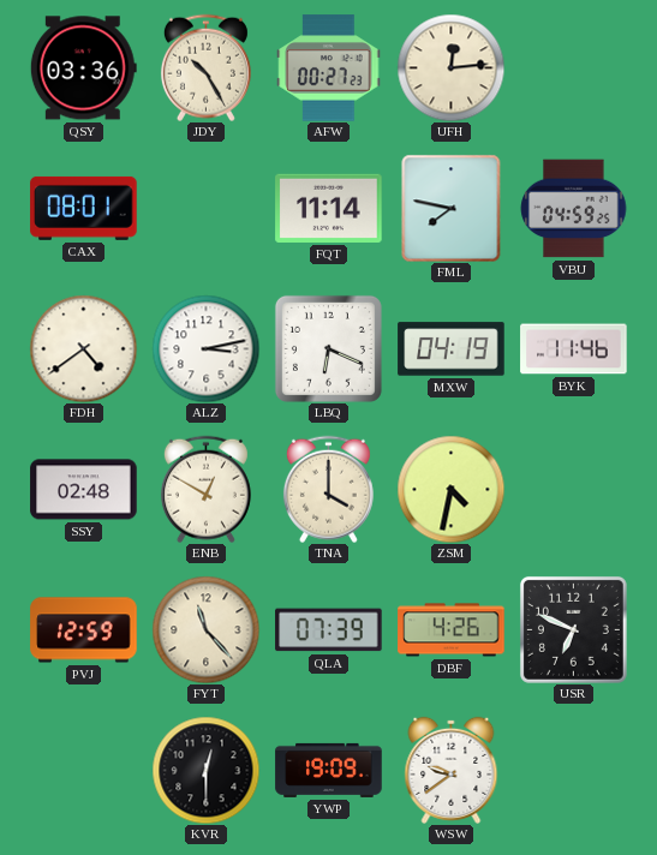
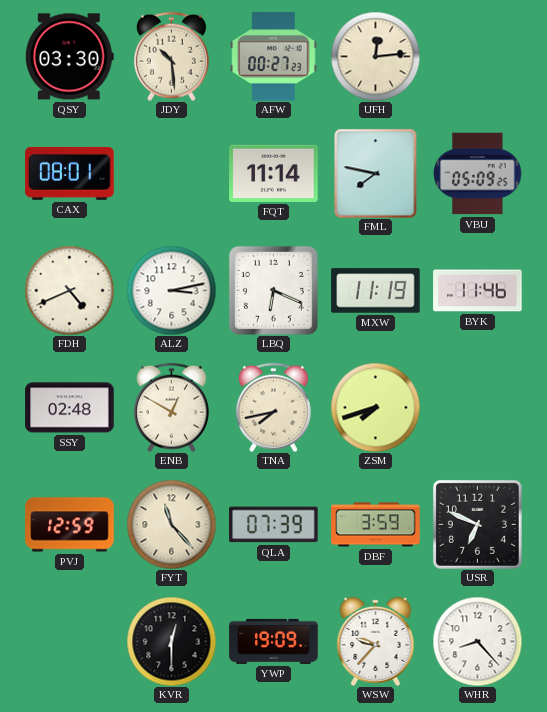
QSY: 03:36 -> 03:30
JDY: 10:25 -> 10:29
VBU: 04:59 -> 05:09
FDH: 4:39 -> 4:41
MXW: 04:19 -> 11:19
TNA: 4:00 -> 7:43
ZSM: 4:32 -> 7:42
DBF: 4:26 -> 3:59
WSW: 9:39 -> 9:37
WHR: none -> 8:23
